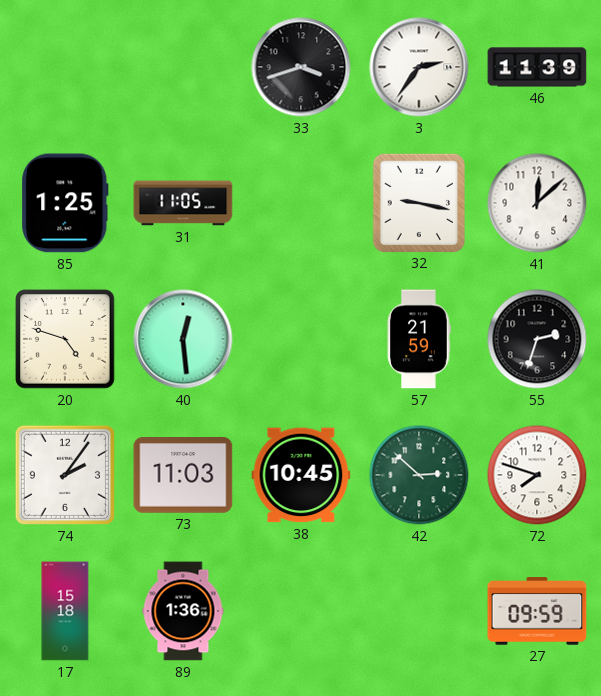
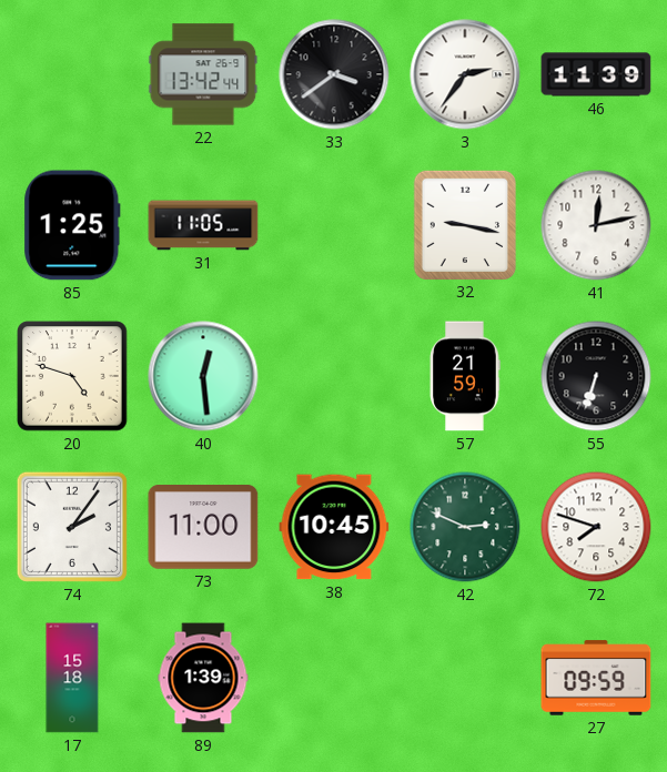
22: none -> 13:42
33: 3:42 -> 3:39
41: 12:08 -> 12:13
55: 2:33 -> 6:33
73: 11:03 -> 11:00
42: 2:52 -> 2:49
89: 1:36 -> 1:39
